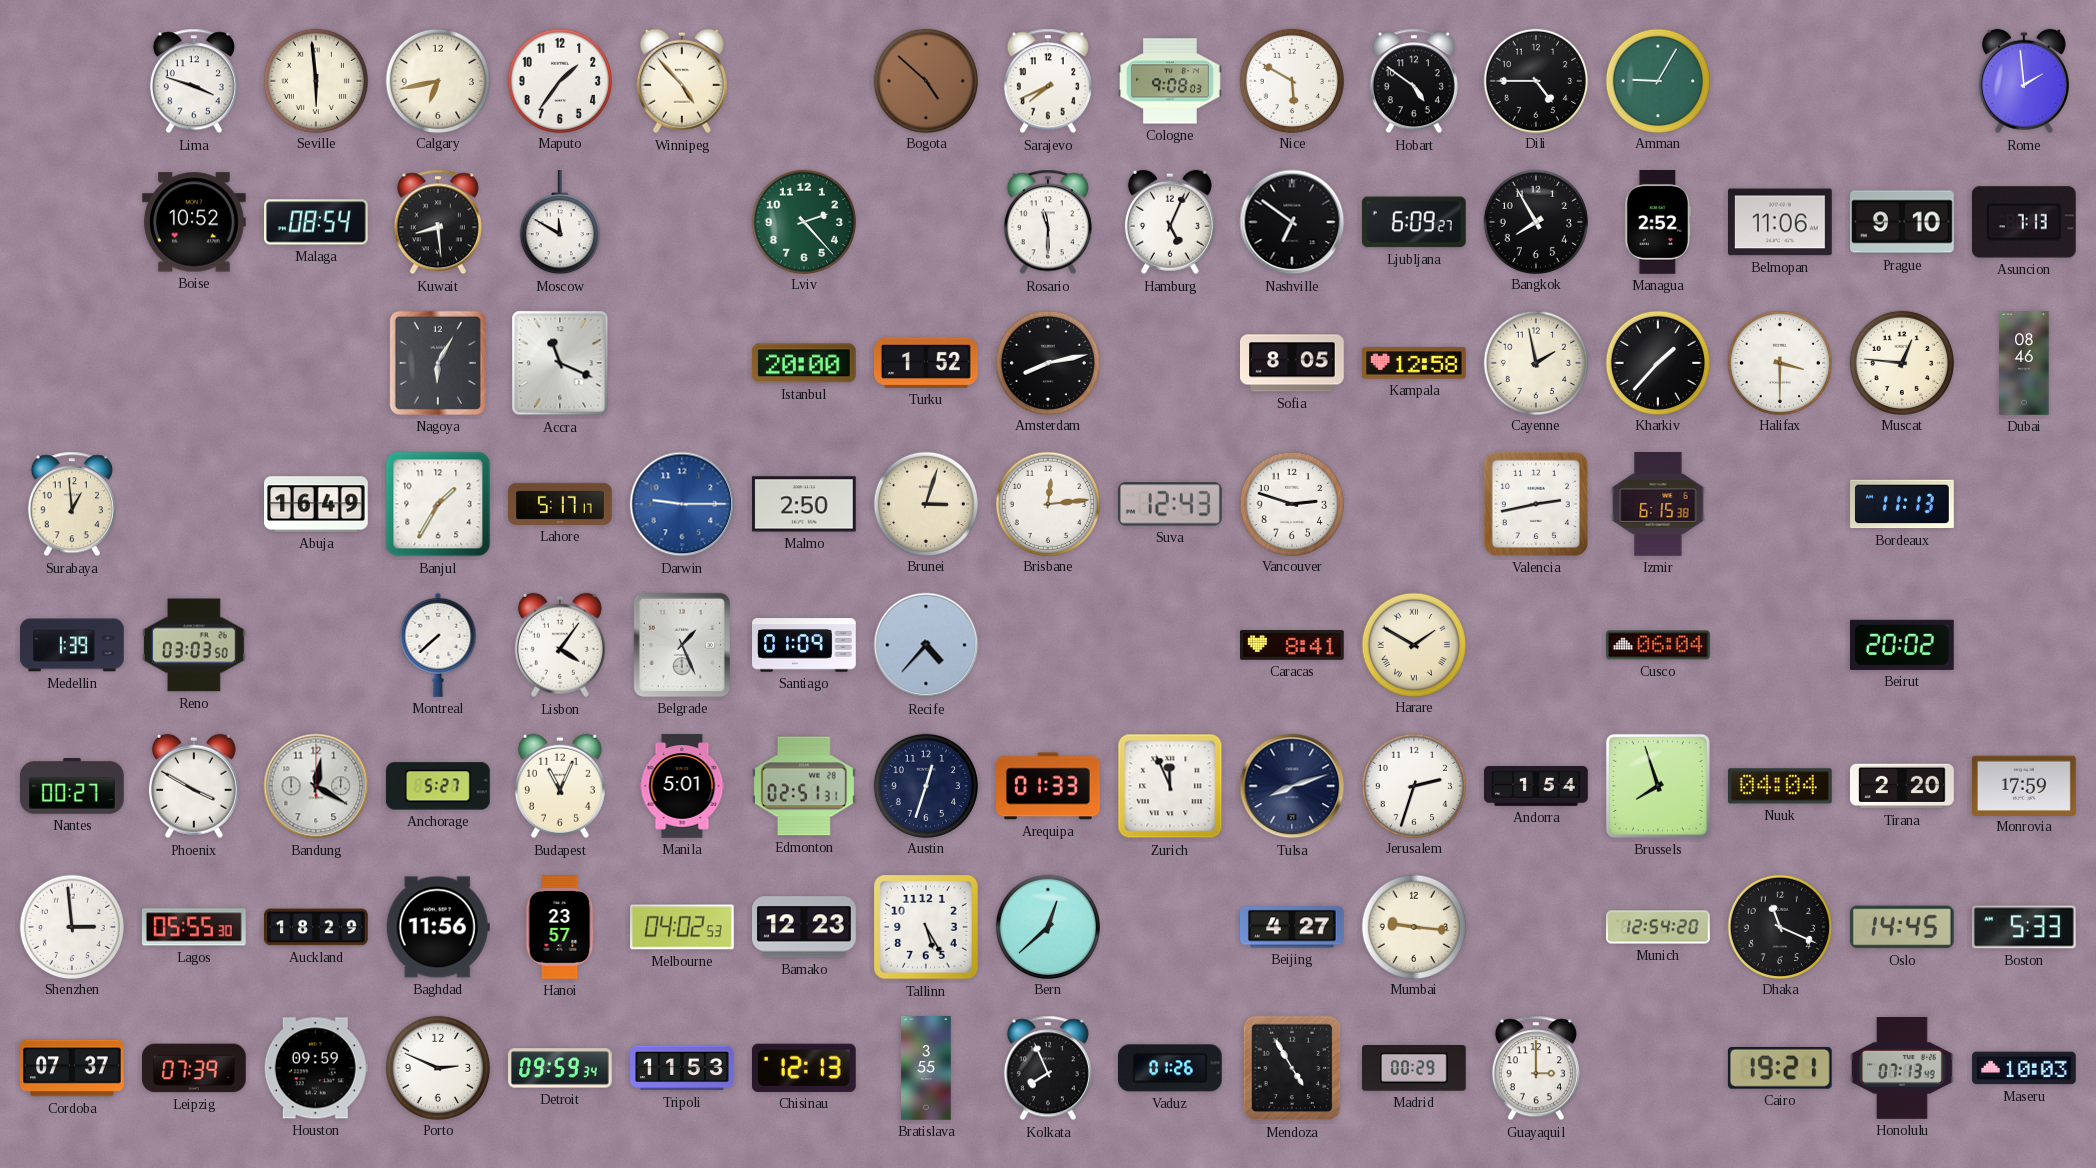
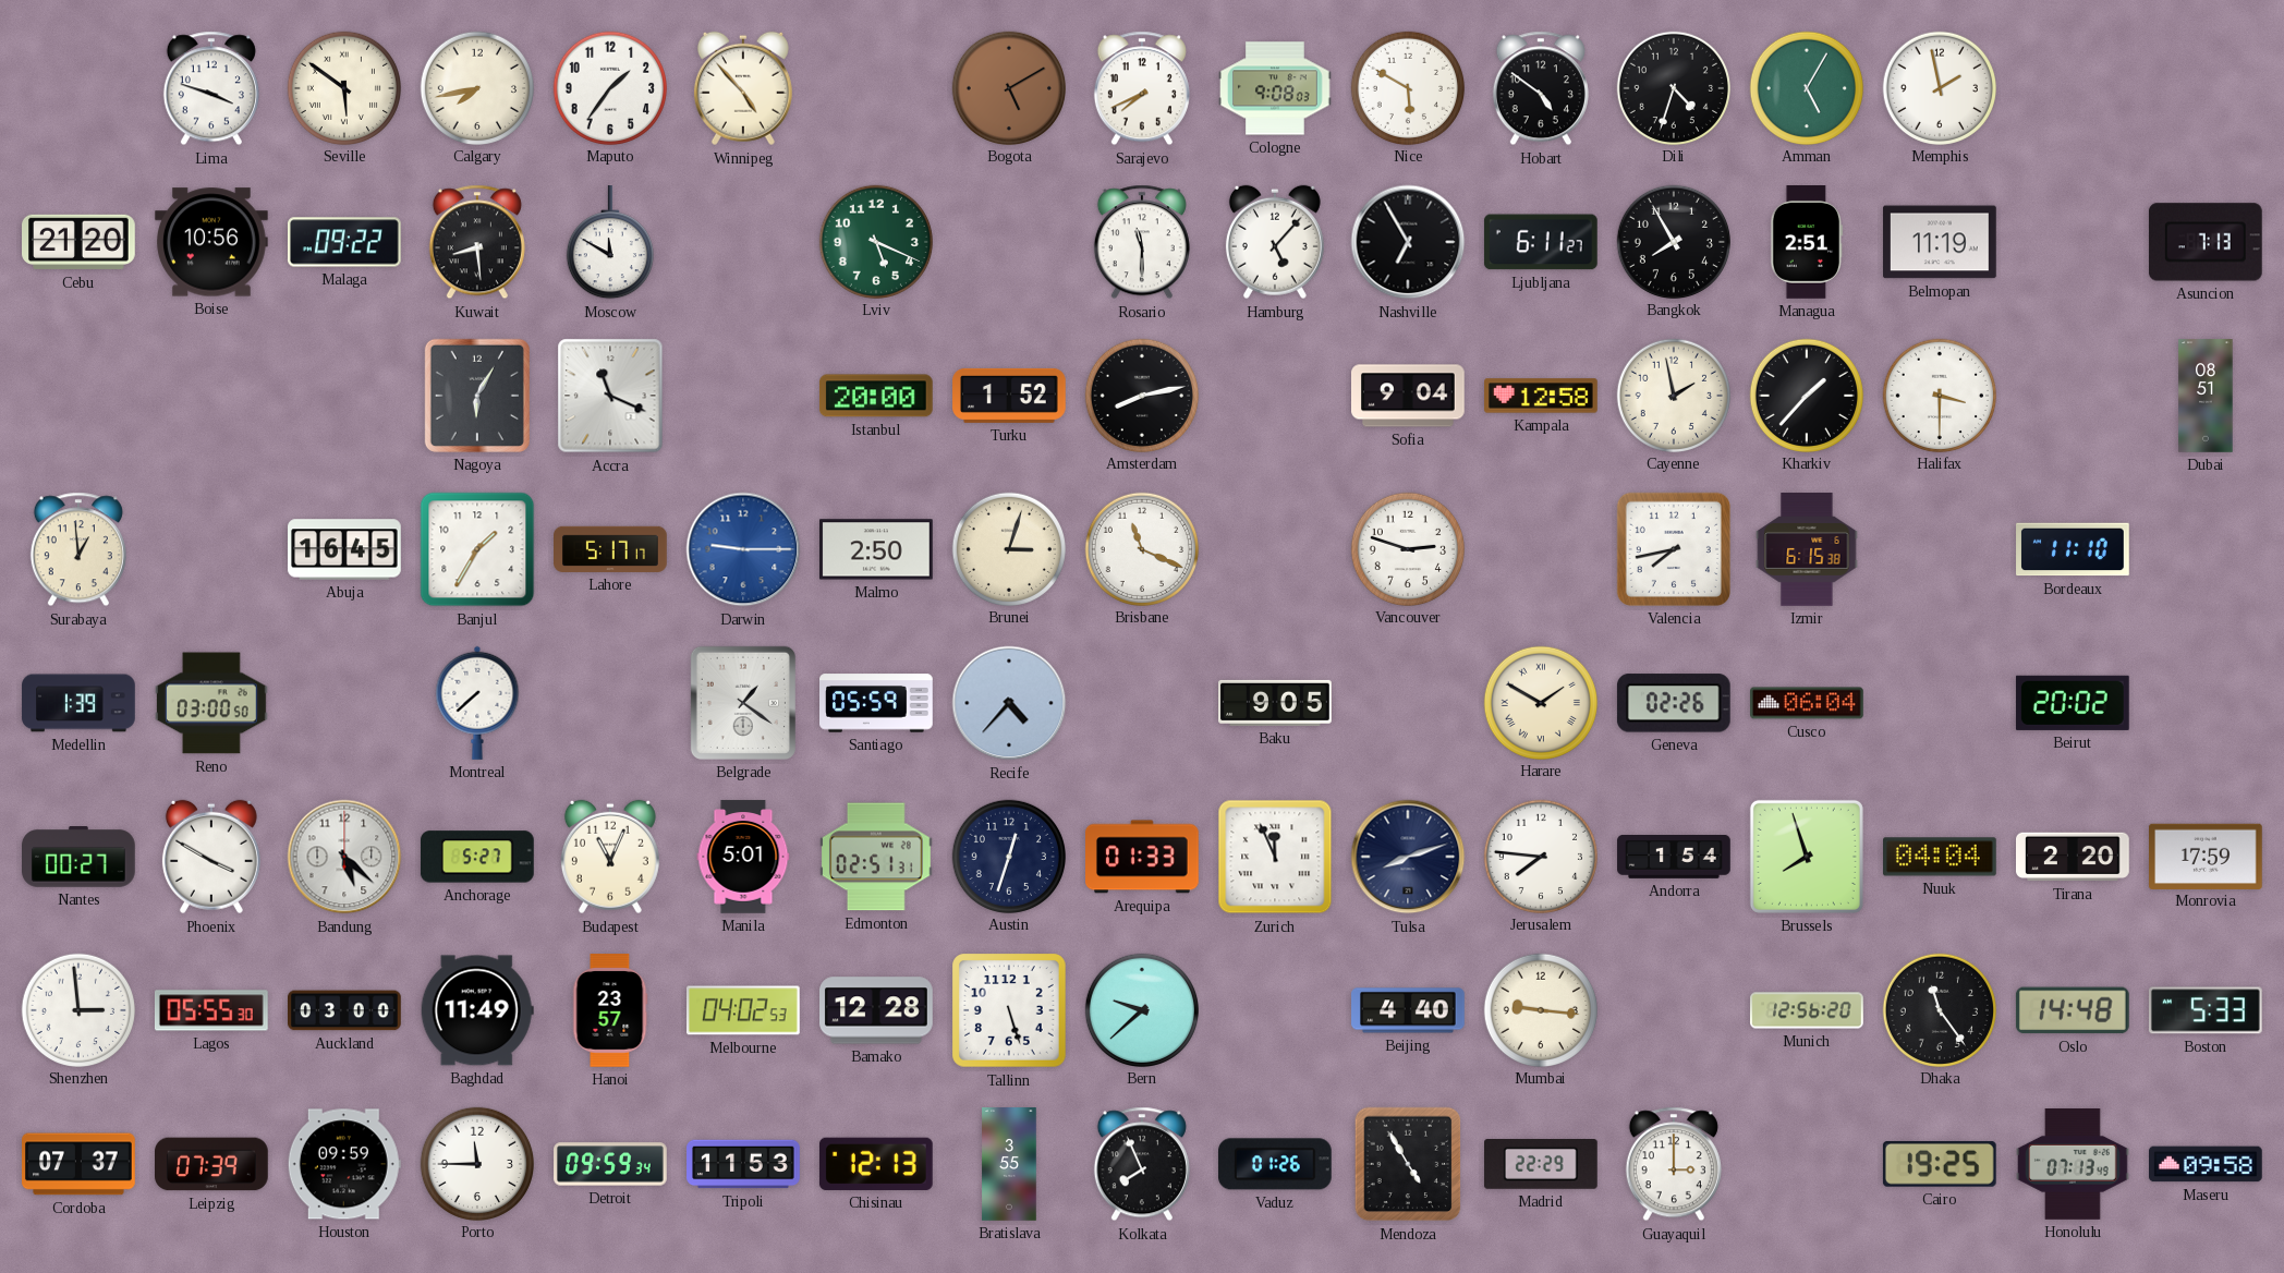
Seville: 5:59 -> 5:51
Calgary: 6:43 -> 7:43
Bogota: 4:52 -> 5:10
Dili: 4:45 -> 4:33
Amman: 9:05 -> 5:05
Memphis: none -> 1:58
Rome: 1:59 -> none
Cebu: none -> 21:20
Boise: 10:52 -> 10:56
Malaga: 08:54 -> 09:22
Lviv: 2:23 -> 5:19
Hamburg: 5:04 -> 5:07
Nashville: 6:51 -> 6:55
Ljubljana: 6:09 -> 6:11
Managua: 2:52 -> 2:51
Belmopan: 11:06 -> 11:19
Prague: 9:10 -> none
Sofia: 8:05 -> 9:04
Muscat: 12:46 -> none
Dubai: 08:46 -> 08:51
Abuja: 16:49 -> 16:45
Brisbane: 12:14 -> 11:19
Suva: 12:43 -> none
Valencia: 2:43 -> 7:43
Bordeaux: 11:13 -> 11:10
Reno: 03:03 -> 03:00
Lisbon: 4:06 -> none
Belgrade: 1:26 -> 1:21
Santiago: 01:09 -> 05:59
Baku: none -> 9:05
Caracas: 8:41 -> none
Geneva: none -> 02:26
Bandung: 12:20 -> 5:22
Jerusalem: 2:33 -> 7:46
Auckland: 18:29 -> 03:00
Baghdad: 11:56 -> 11:49
Bamako: 12:23 -> 12:28
Tallinn: 5:25 -> 5:27
Bern: 12:38 -> 9:38
Beijing: 4:27 -> 4:40
Munich: 12:54 -> 12:56
Dhaka: 11:19 -> 11:24
Oslo: 14:45 -> 14:48
Porto: 2:49 -> 11:45
Madrid: 00:29 -> 22:29
Cairo: 19:21 -> 19:25
Maseru: 10:03 -> 09:58
